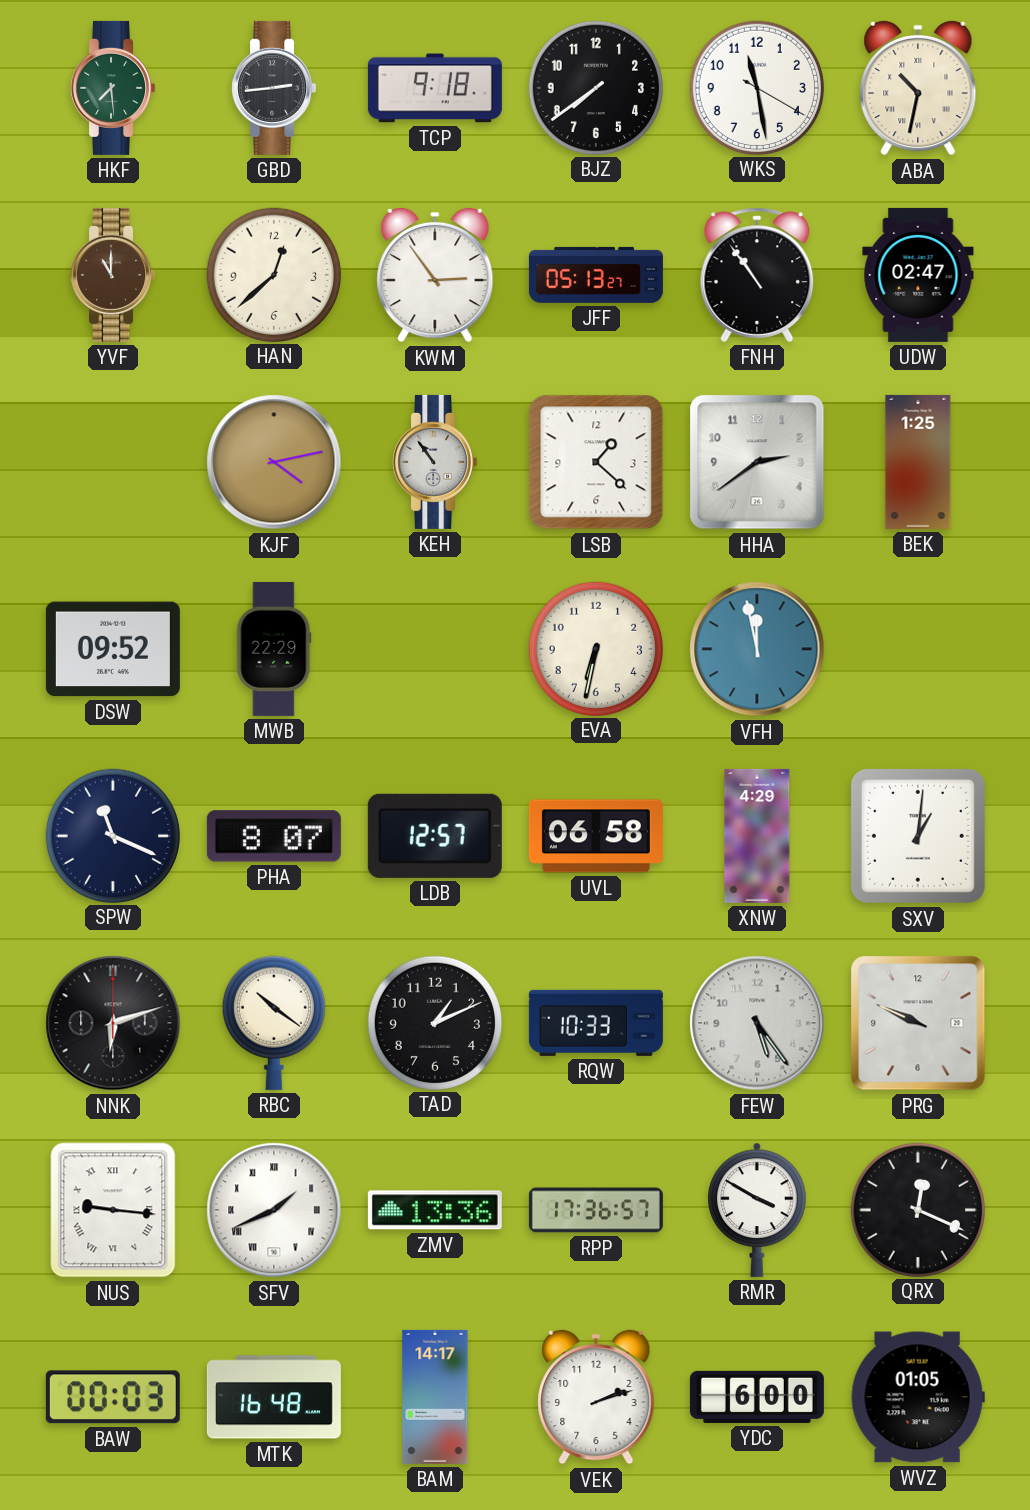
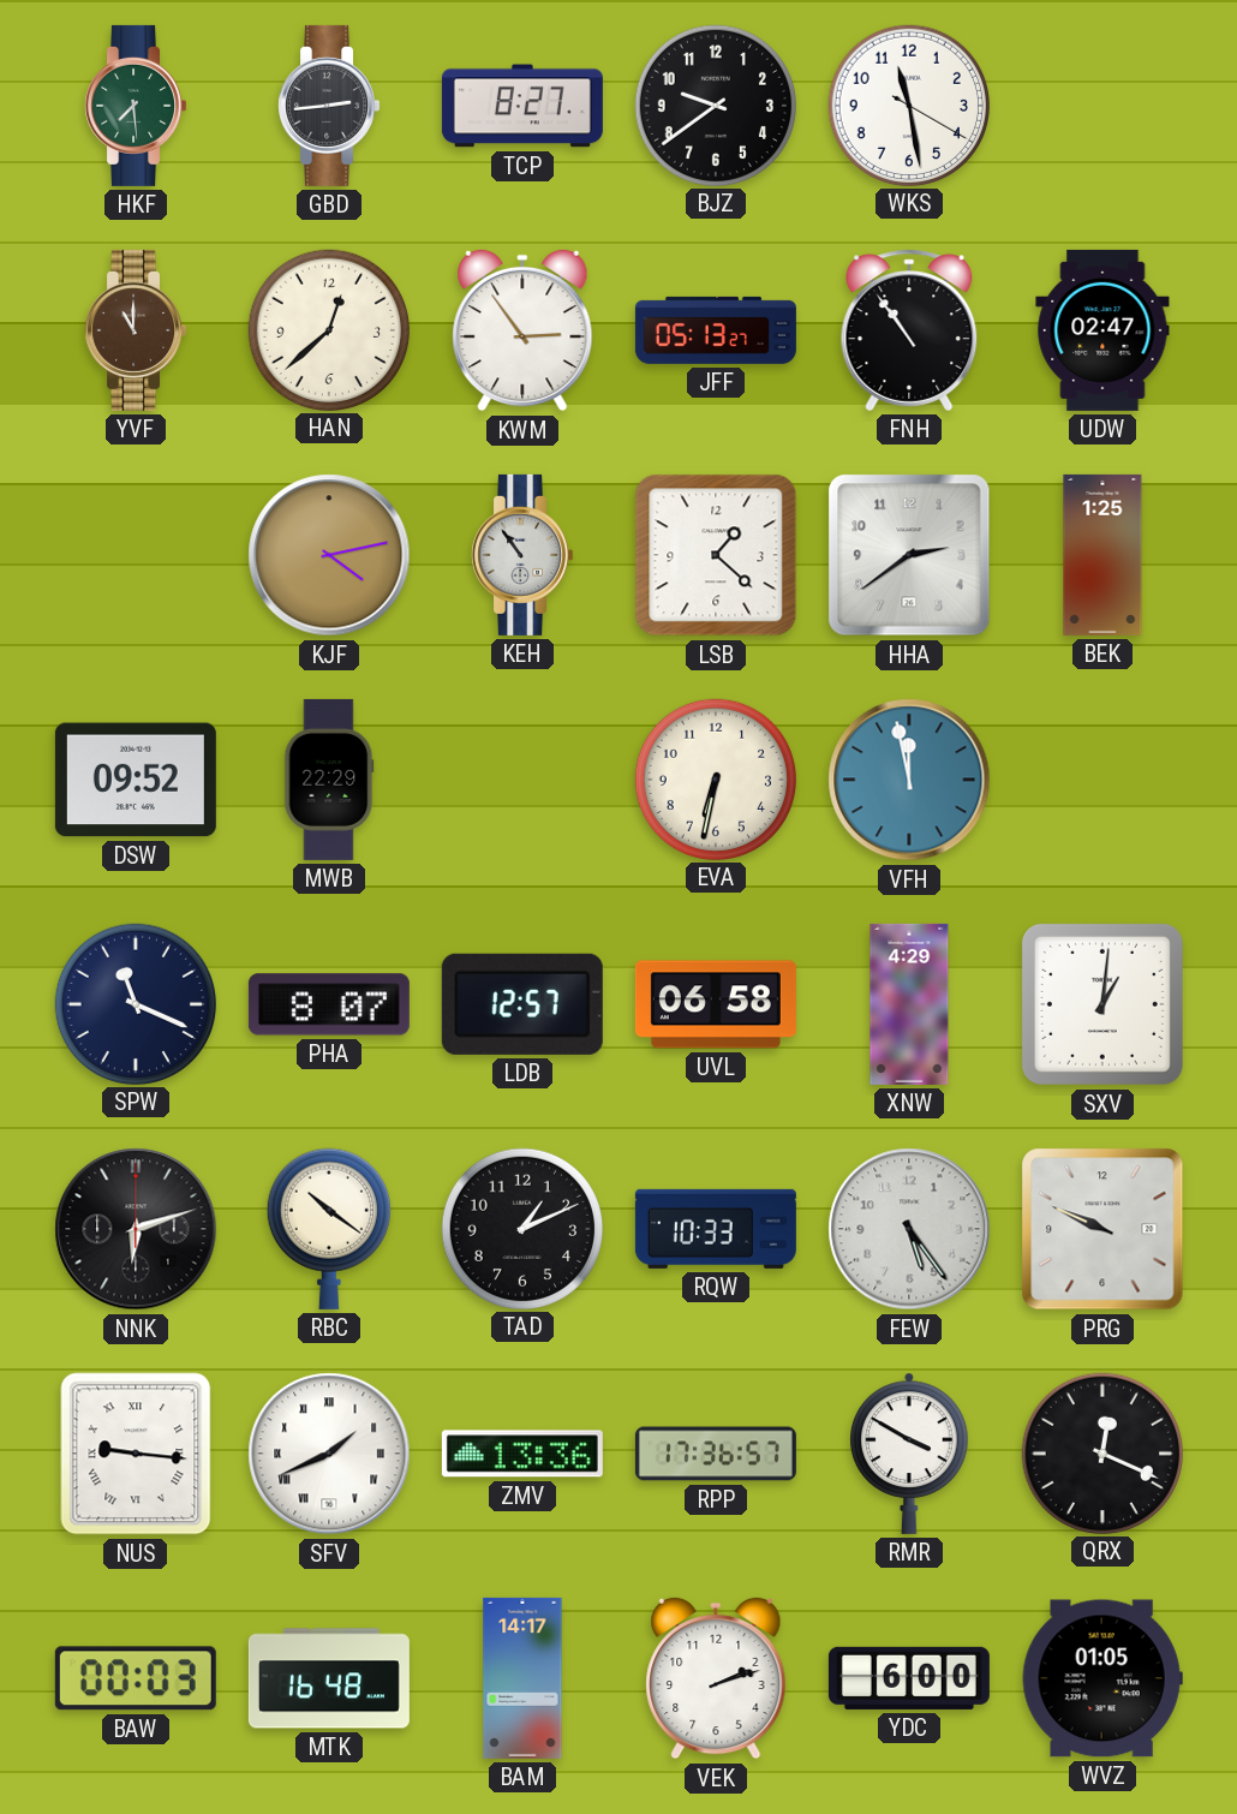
TCP: 9:18 -> 8:27
BJZ: 7:39 -> 9:39
ABA: 10:32 -> none
